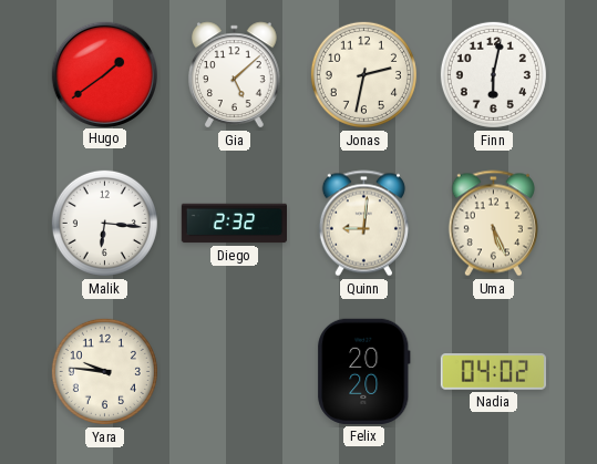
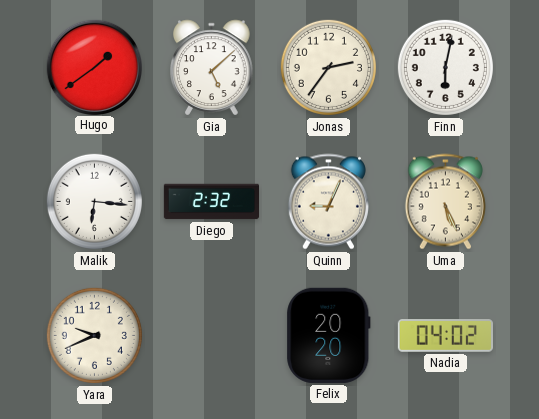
Jonas: 2:32 -> 2:36
Quinn: 9:01 -> 9:04
Yara: 9:46 -> 9:41
